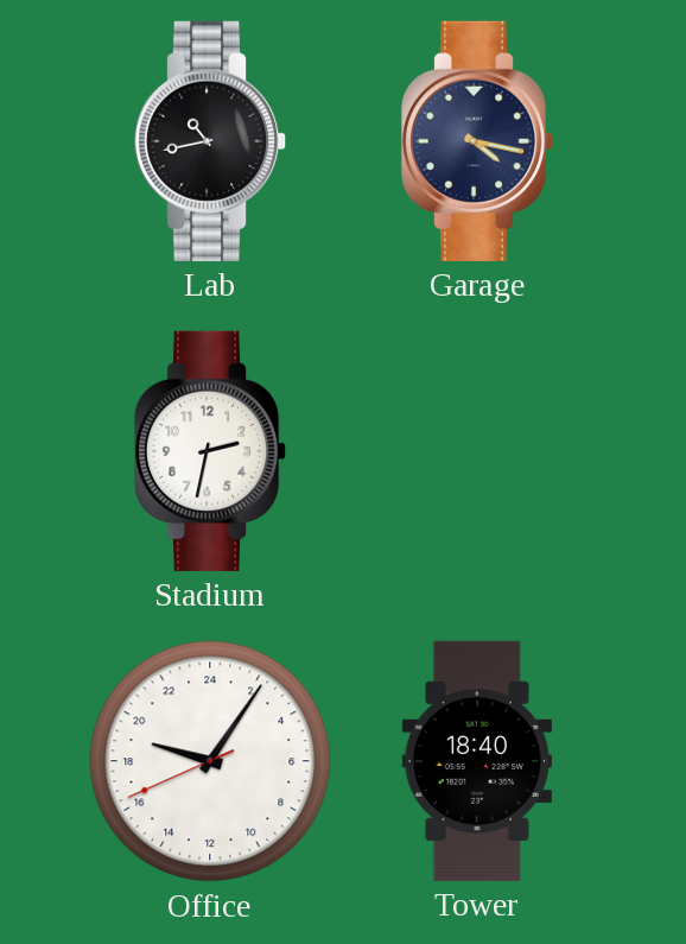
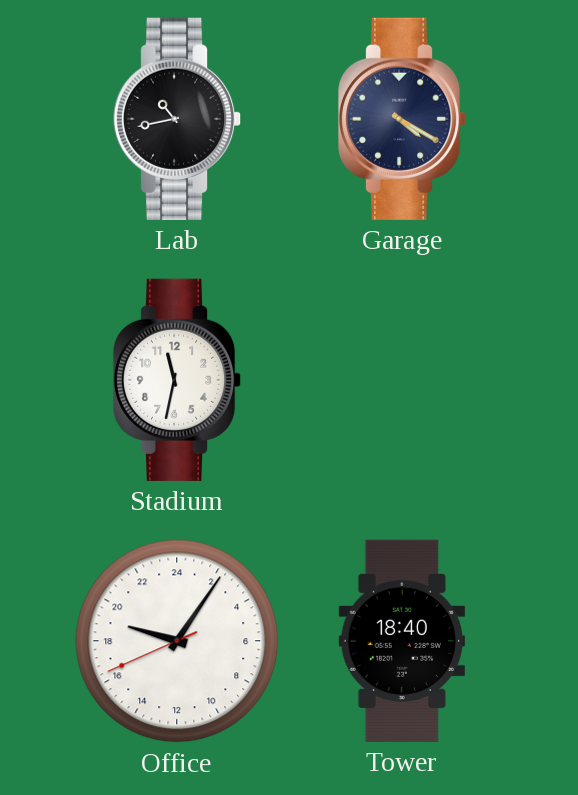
Garage: 4:17 -> 4:20
Stadium: 2:32 -> 11:32
